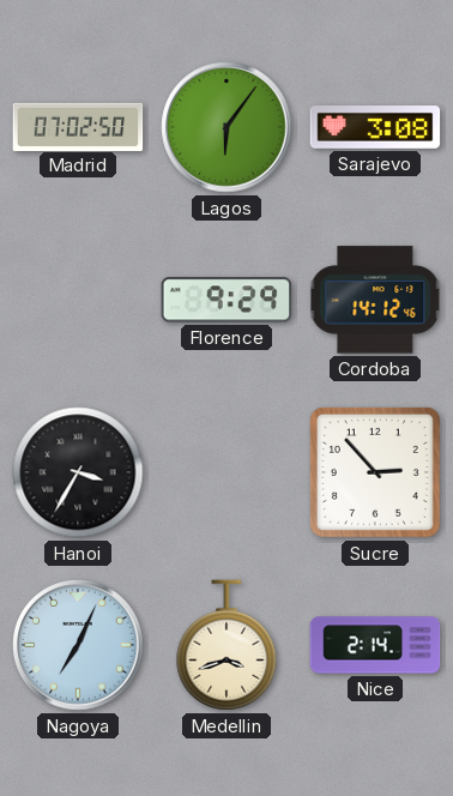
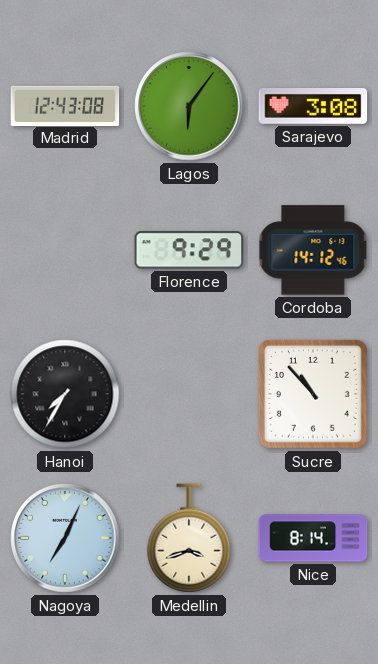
Madrid: 07:02 -> 12:43
Hanoi: 3:35 -> 7:35
Sucre: 2:53 -> 10:53
Nice: 2:14 -> 8:14
